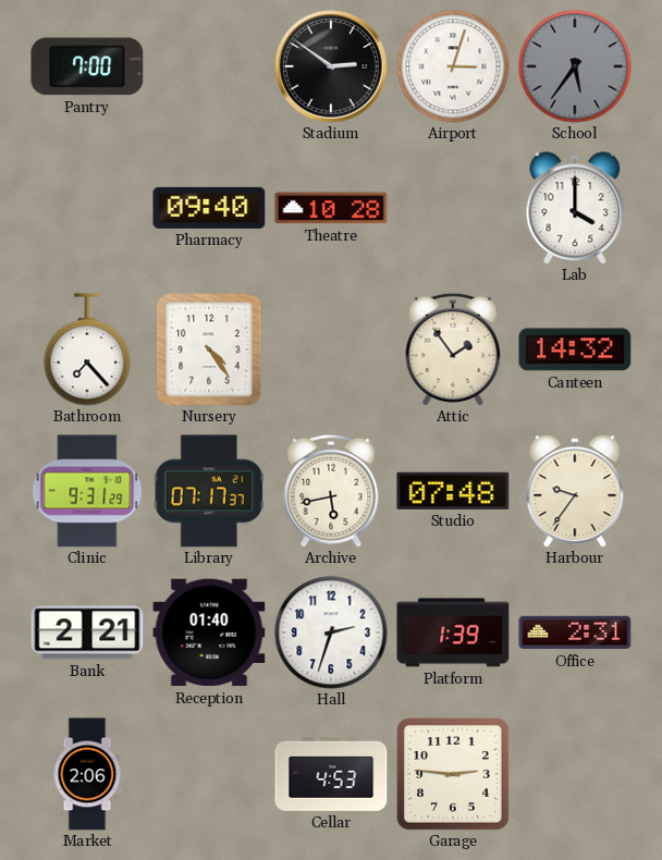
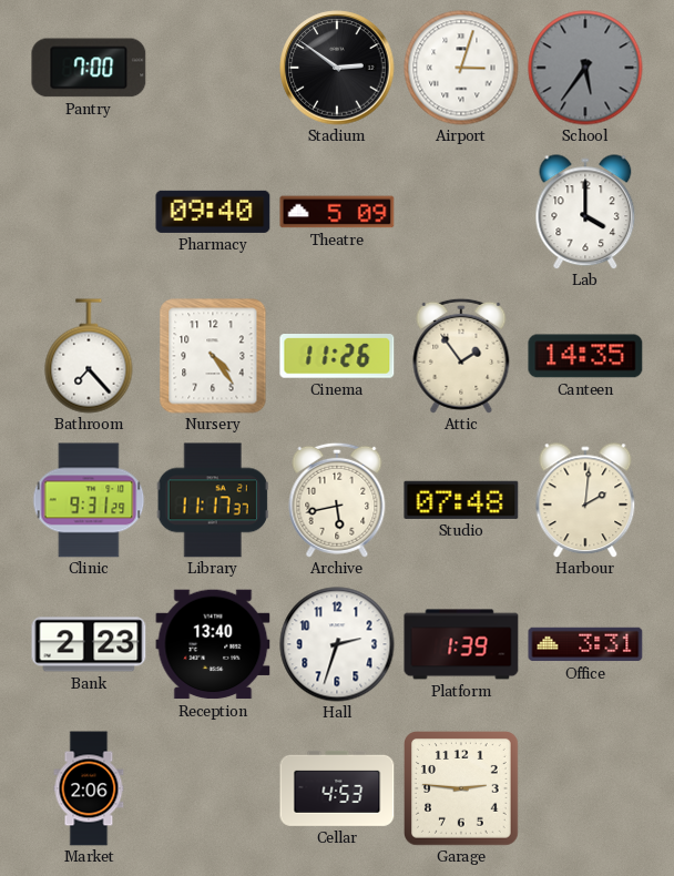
Theatre: 10:28 -> 5:09
Cinema: none -> 11:26
Canteen: 14:32 -> 14:35
Library: 07:17 -> 11:17
Harbour: 9:36 -> 2:01
Bank: 2:21 -> 2:23
Reception: 01:40 -> 13:40
Office: 2:31 -> 3:31
